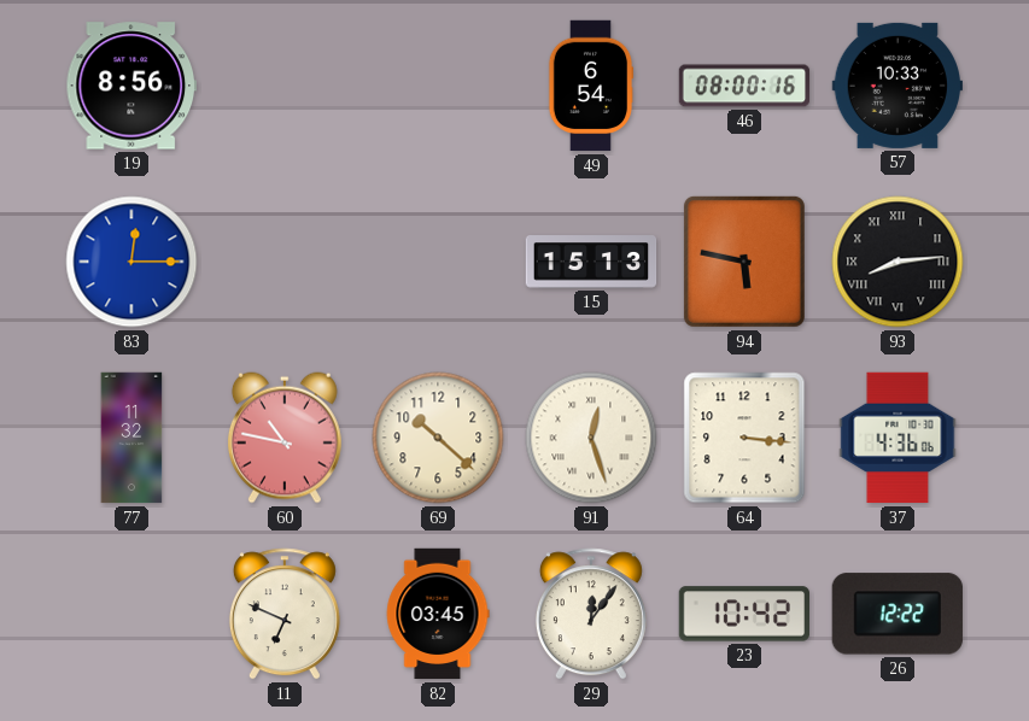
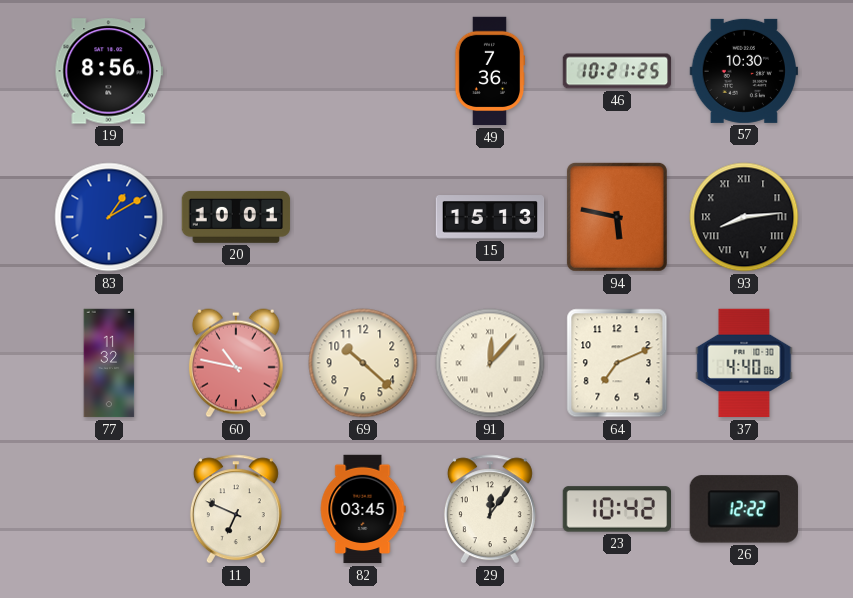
49: 6:54 -> 7:36
46: 08:00 -> 10:21
57: 10:33 -> 10:30
83: 12:15 -> 1:10
20: none -> 10:01
91: 12:27 -> 12:07
64: 3:16 -> 7:11
37: 4:36 -> 4:40
